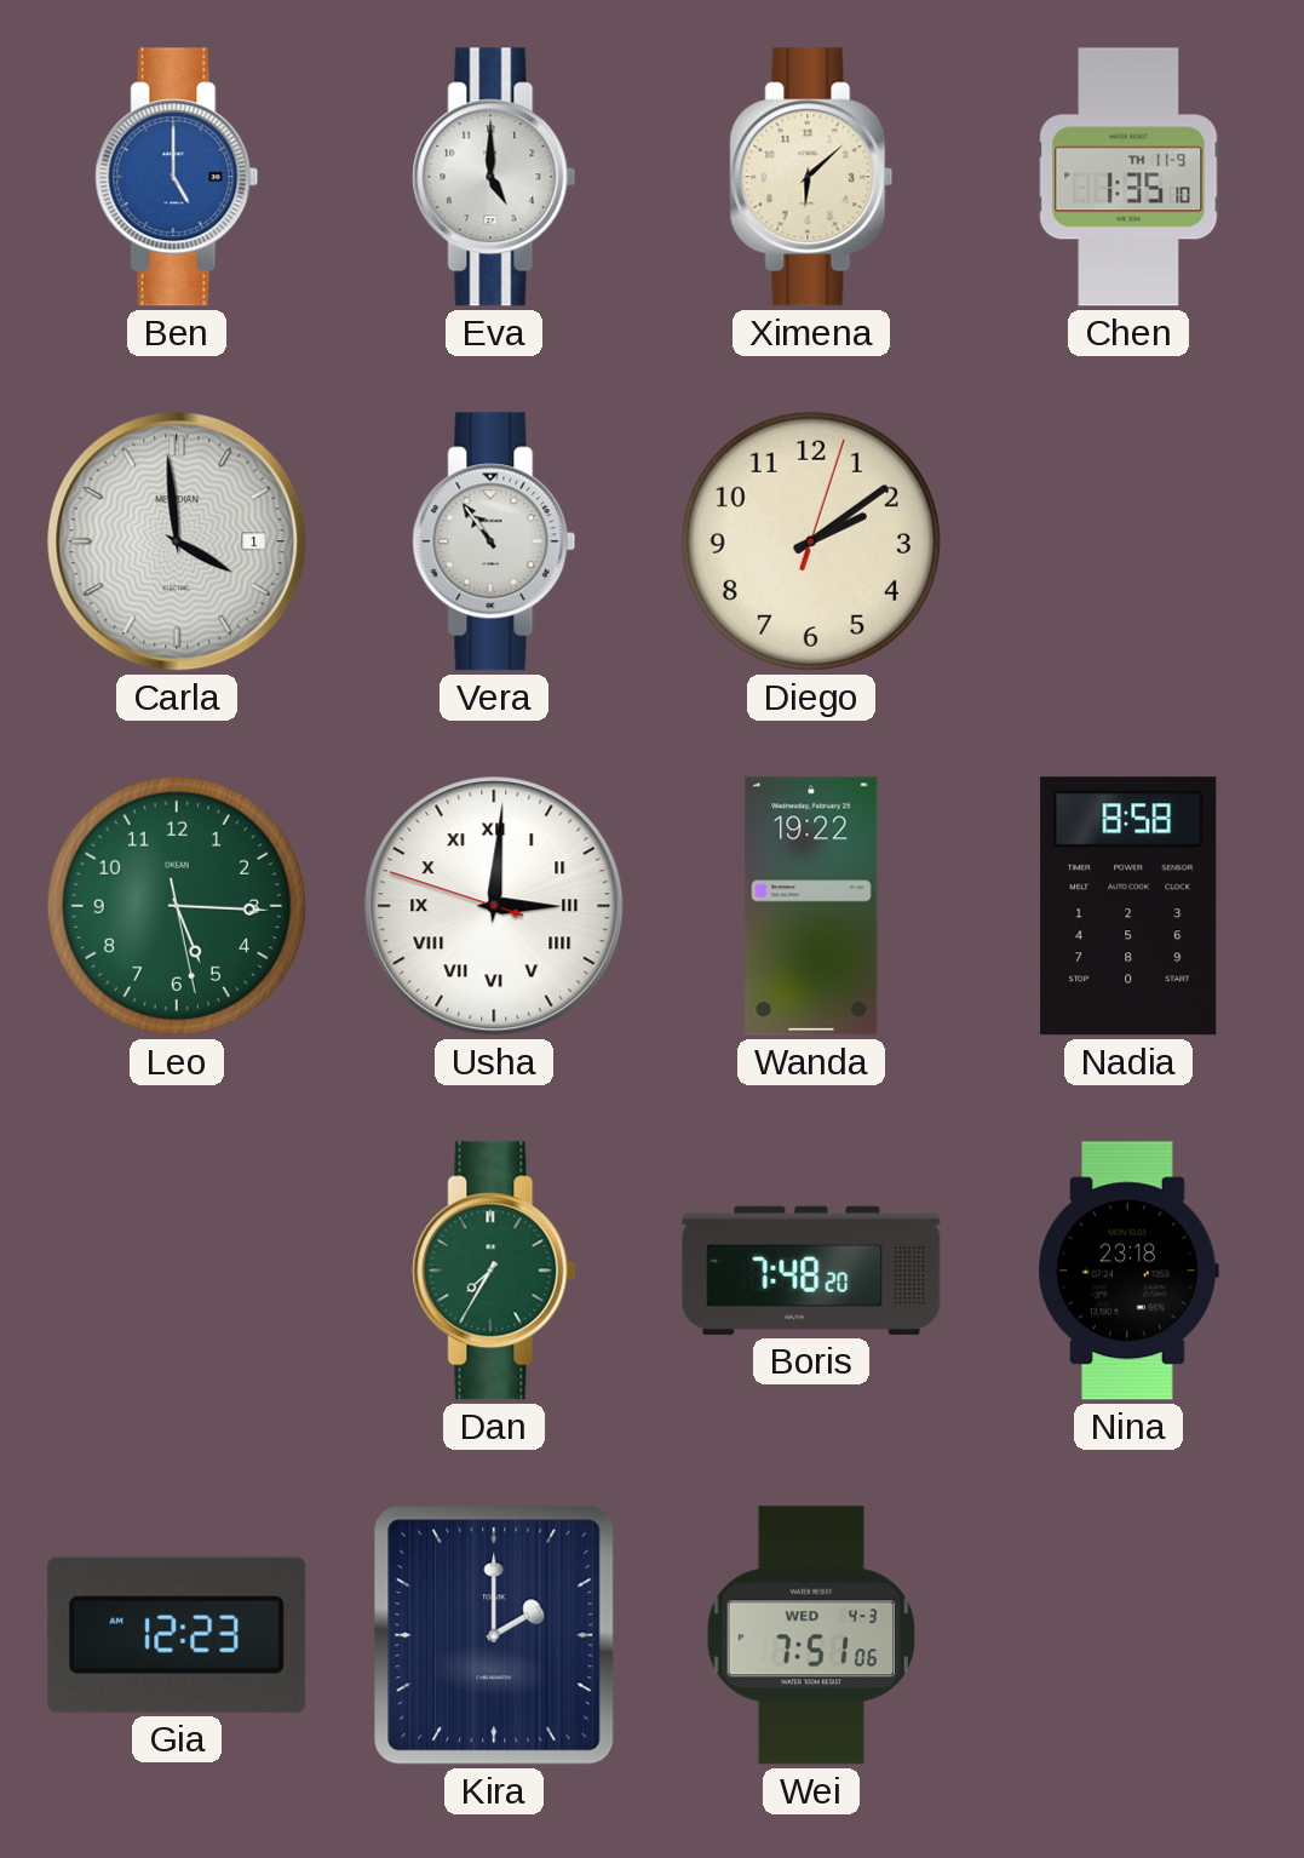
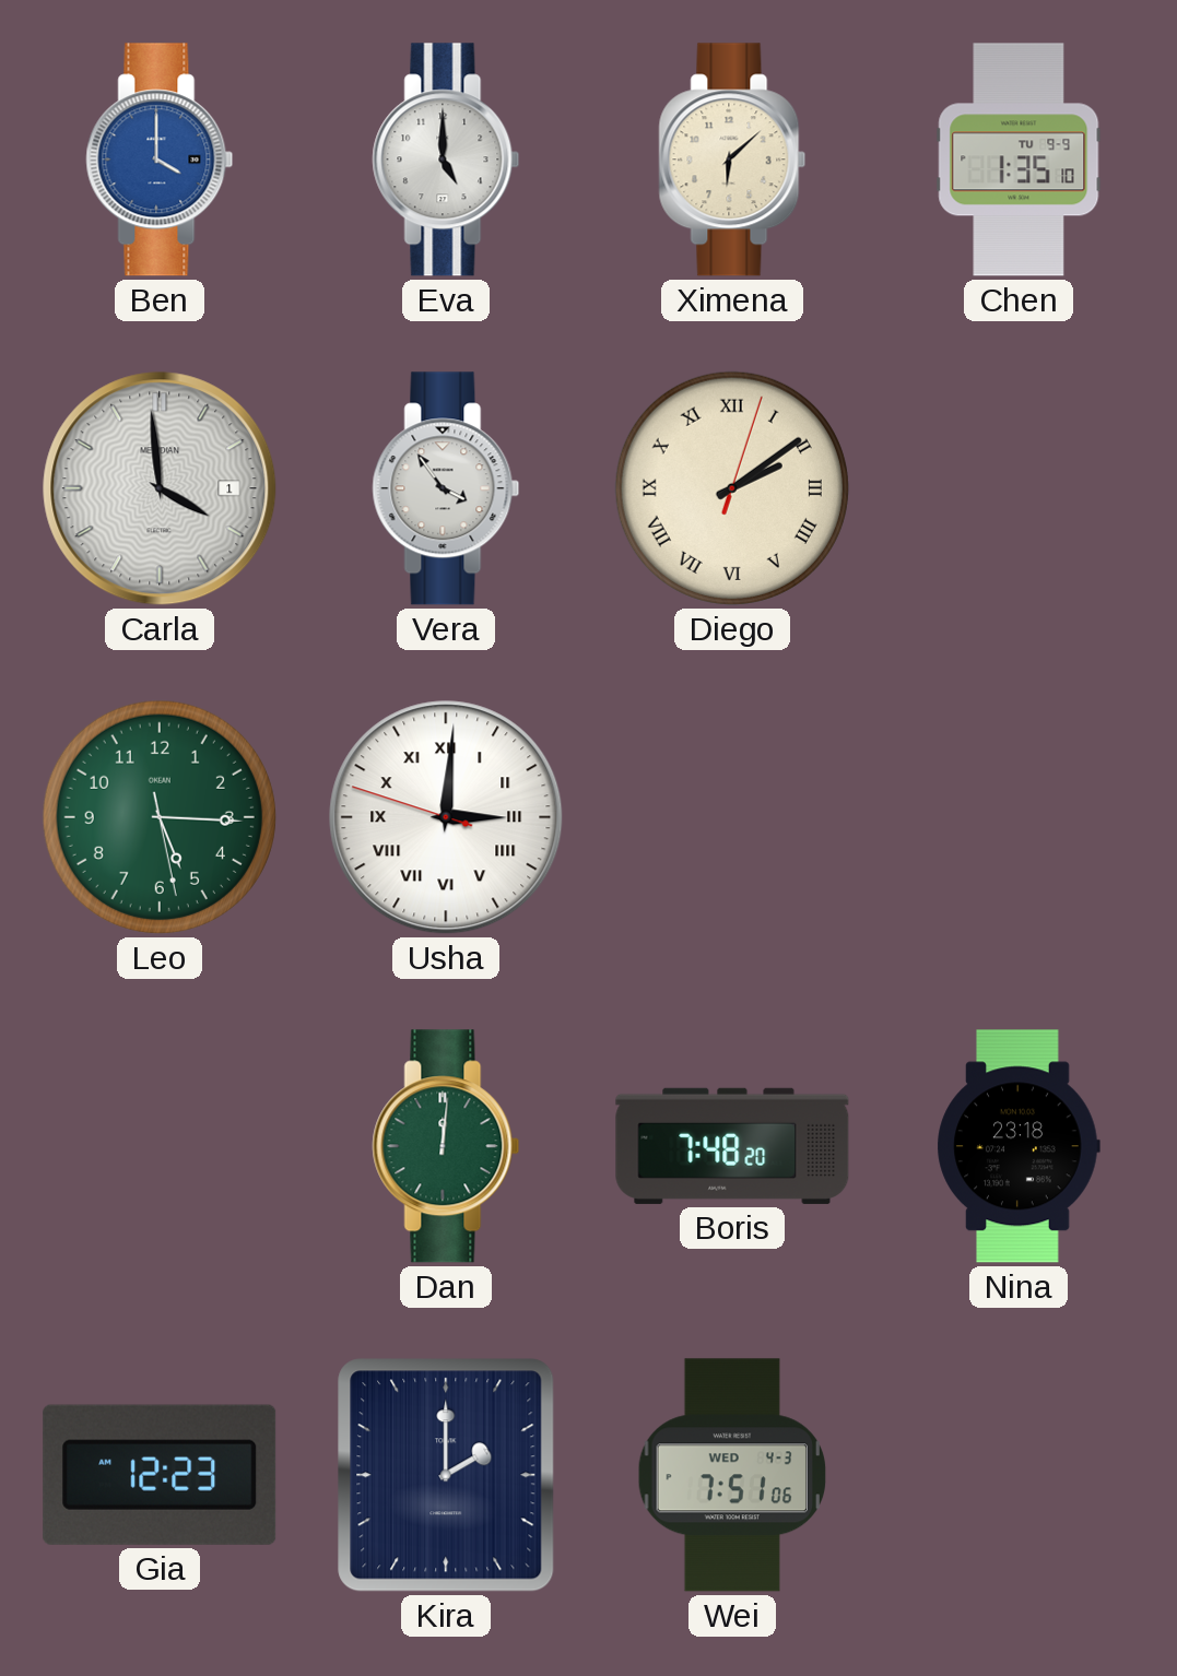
Ben: 5:00 -> 4:00
Chen date: TH 11-9 -> TU 9-9
Vera: 10:54 -> 3:54
Diego numerals: Arabic -> Roman
Wanda: 19:22 -> none
Nadia: 8:58 -> none
Dan: 7:35 -> 12:01
